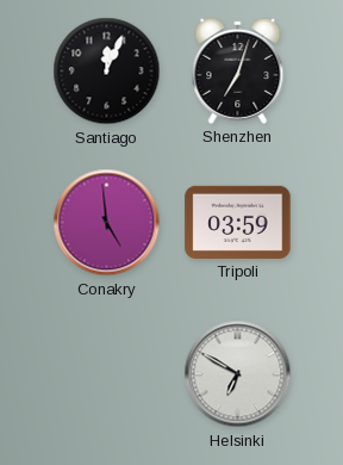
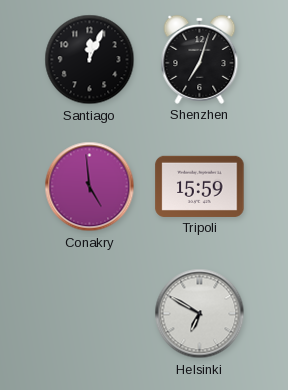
Tripoli: 03:59 -> 15:59
